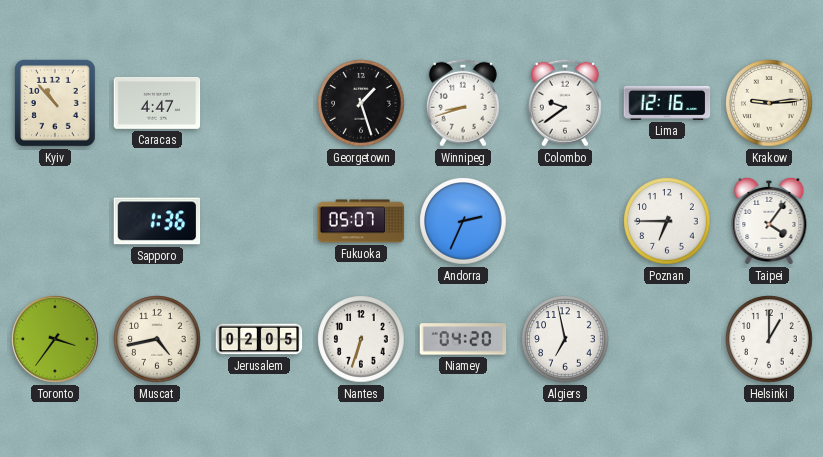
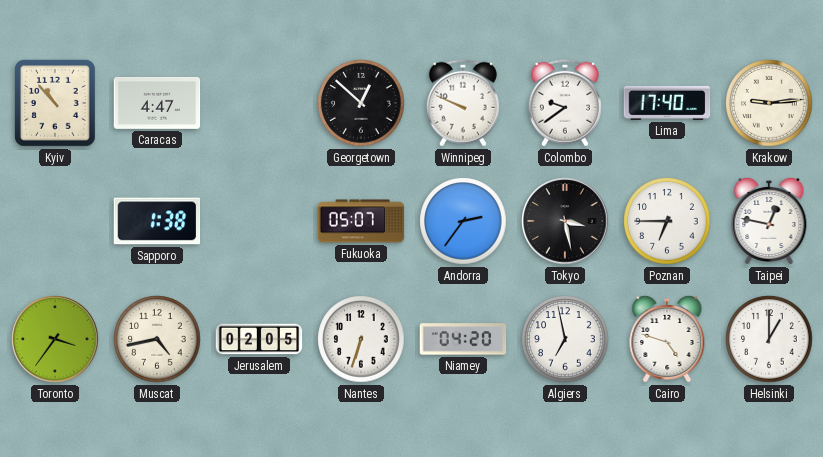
Georgetown: 1:27 -> 12:52
Winnipeg: 8:42 -> 9:49
Lima: 12:16 -> 17:40
Sapporo: 1:36 -> 1:38
Andorra: 2:34 -> 2:36
Tokyo: none -> 3:28
Taipei: 4:06 -> 12:47
Cairo: none -> 4:48
